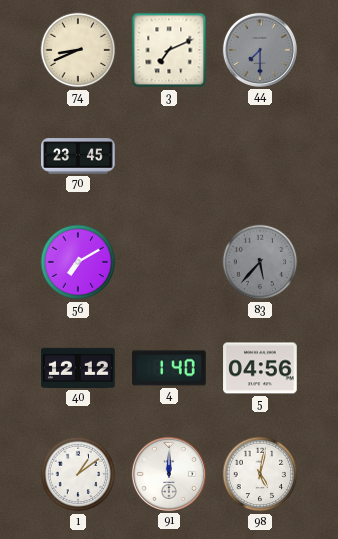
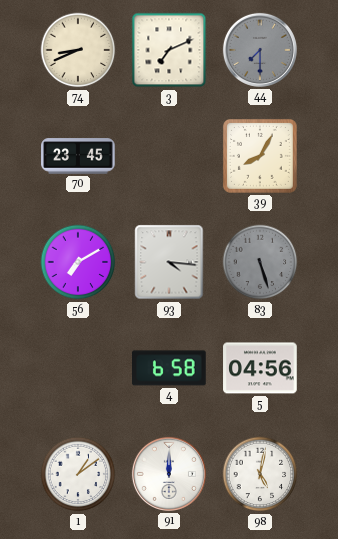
39: none -> 8:05
93: none -> 4:16
83: 5:37 -> 5:27
40: 12:12 -> none
4: 1:40 -> 6:58
